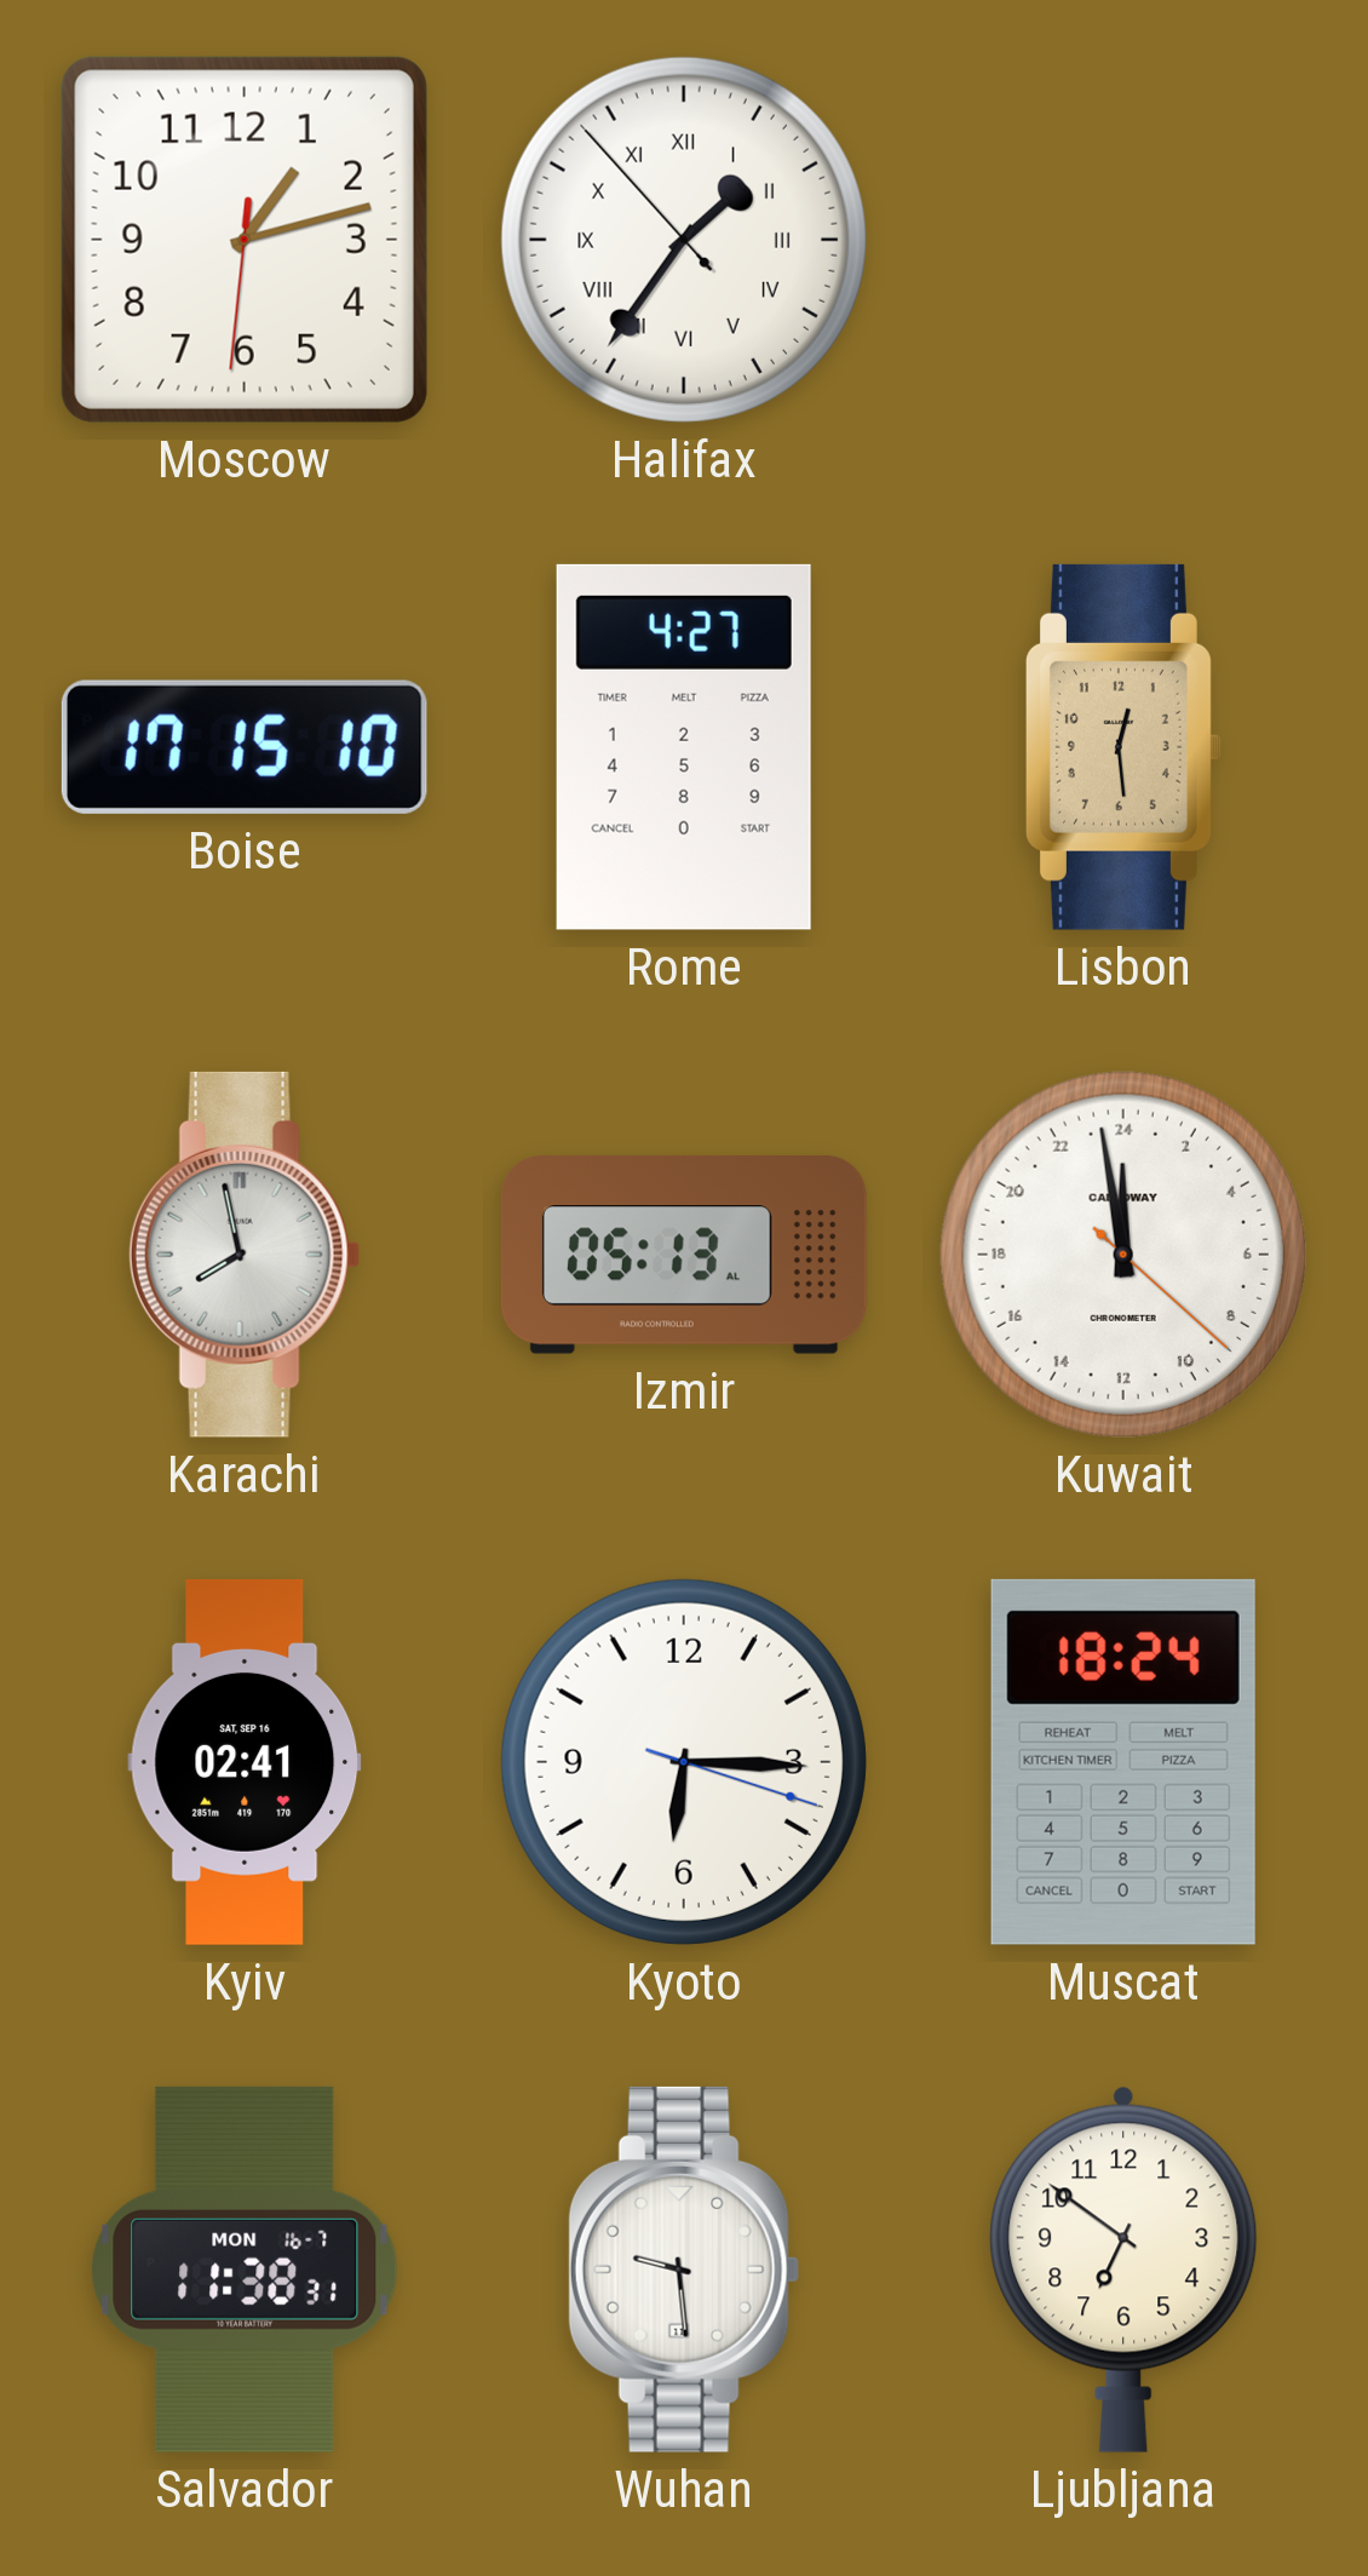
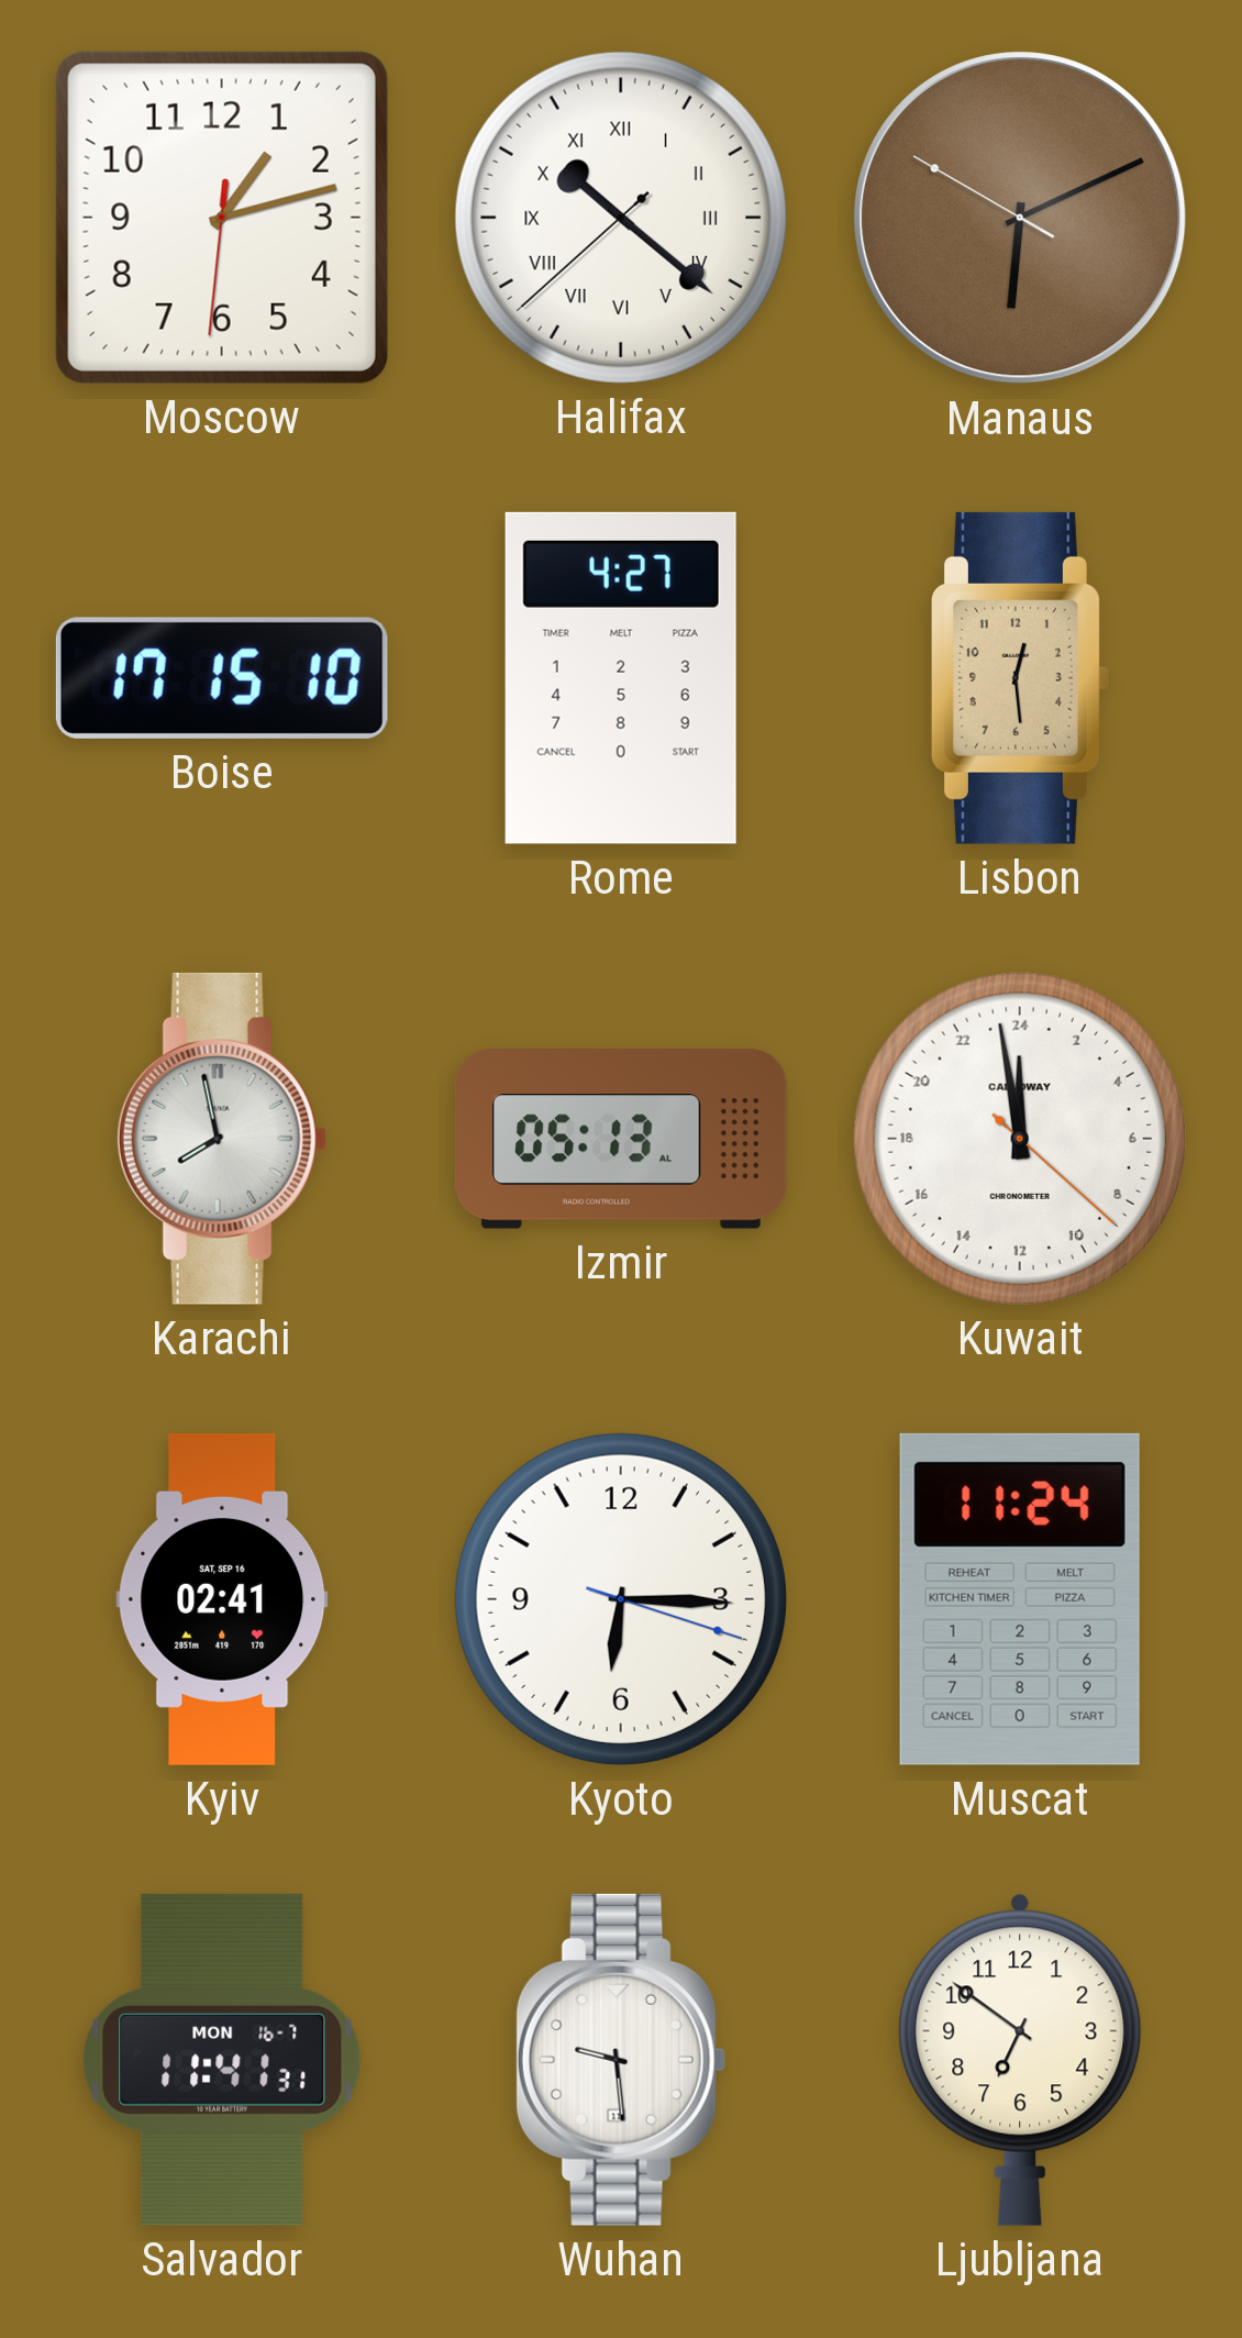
Halifax: 1:35 -> 10:21
Manaus: none -> 6:10
Muscat: 18:24 -> 11:24
Salvador: 11:38 -> 11:41
